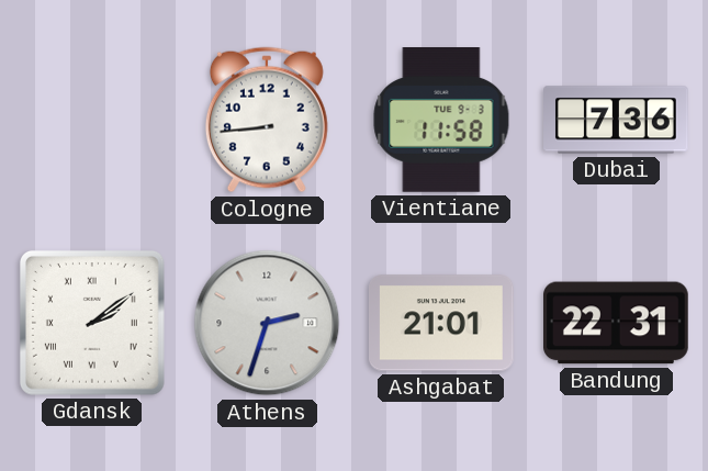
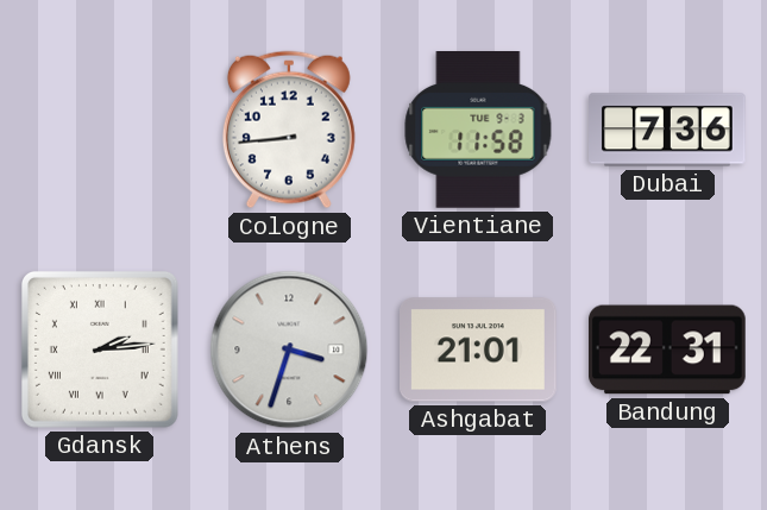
Gdansk: 2:09 -> 2:14
Athens: 2:33 -> 3:33
